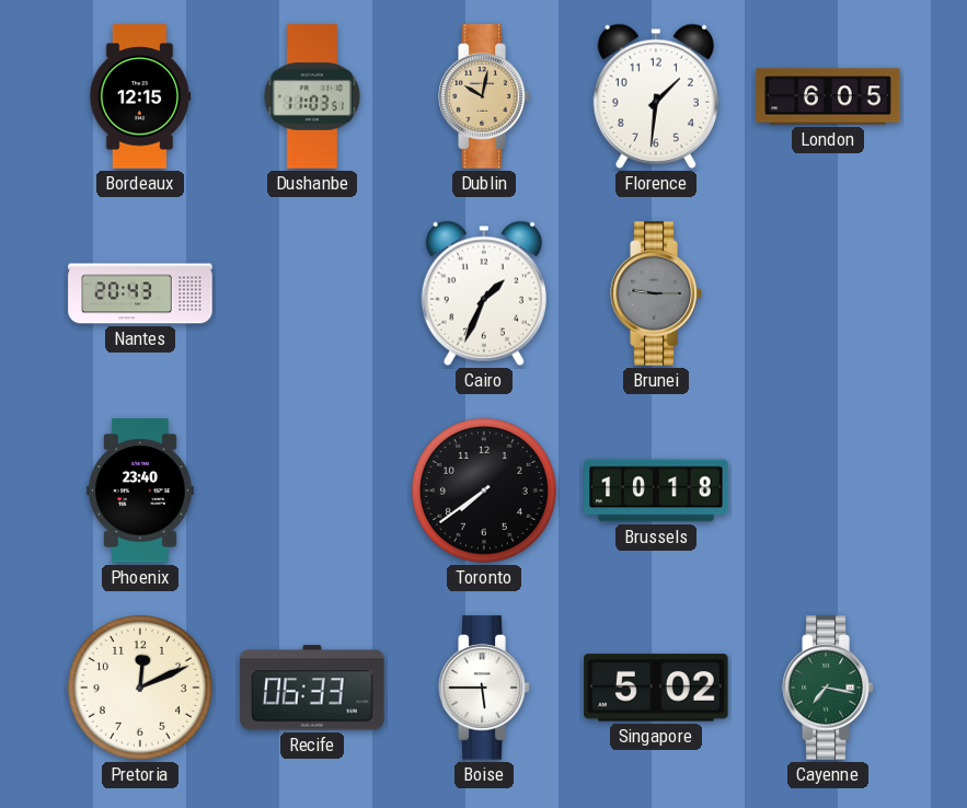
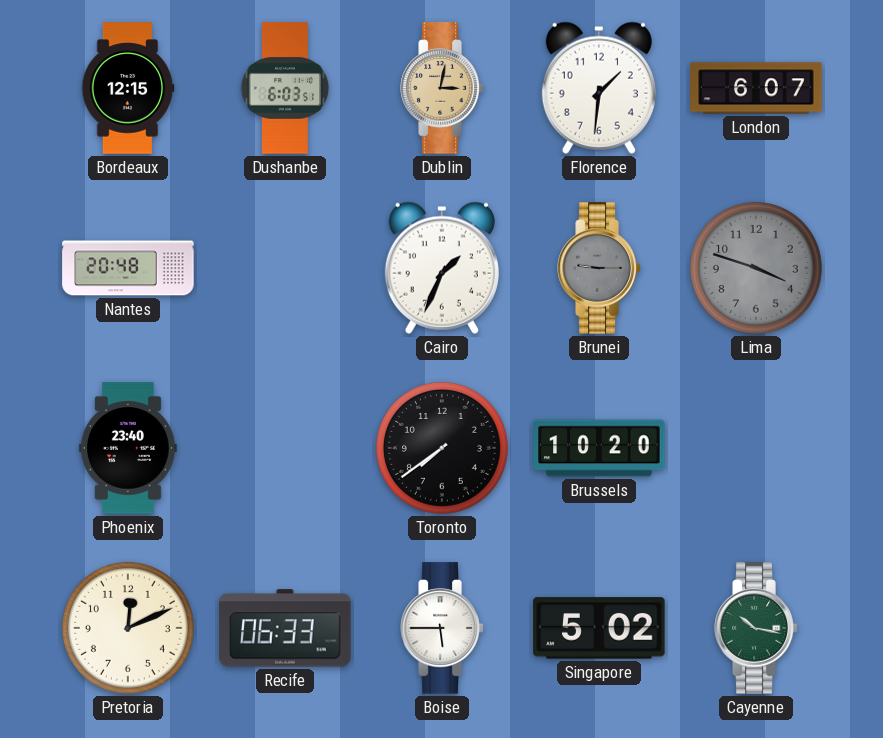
Dushanbe: 11:03 -> 6:03
Dublin: 10:02 -> 3:02
London: 6:05 -> 6:07
Nantes: 20:43 -> 20:48
Lima: none -> 3:48
Brussels: 10:18 -> 10:20
Cayenne: 7:17 -> 10:17
